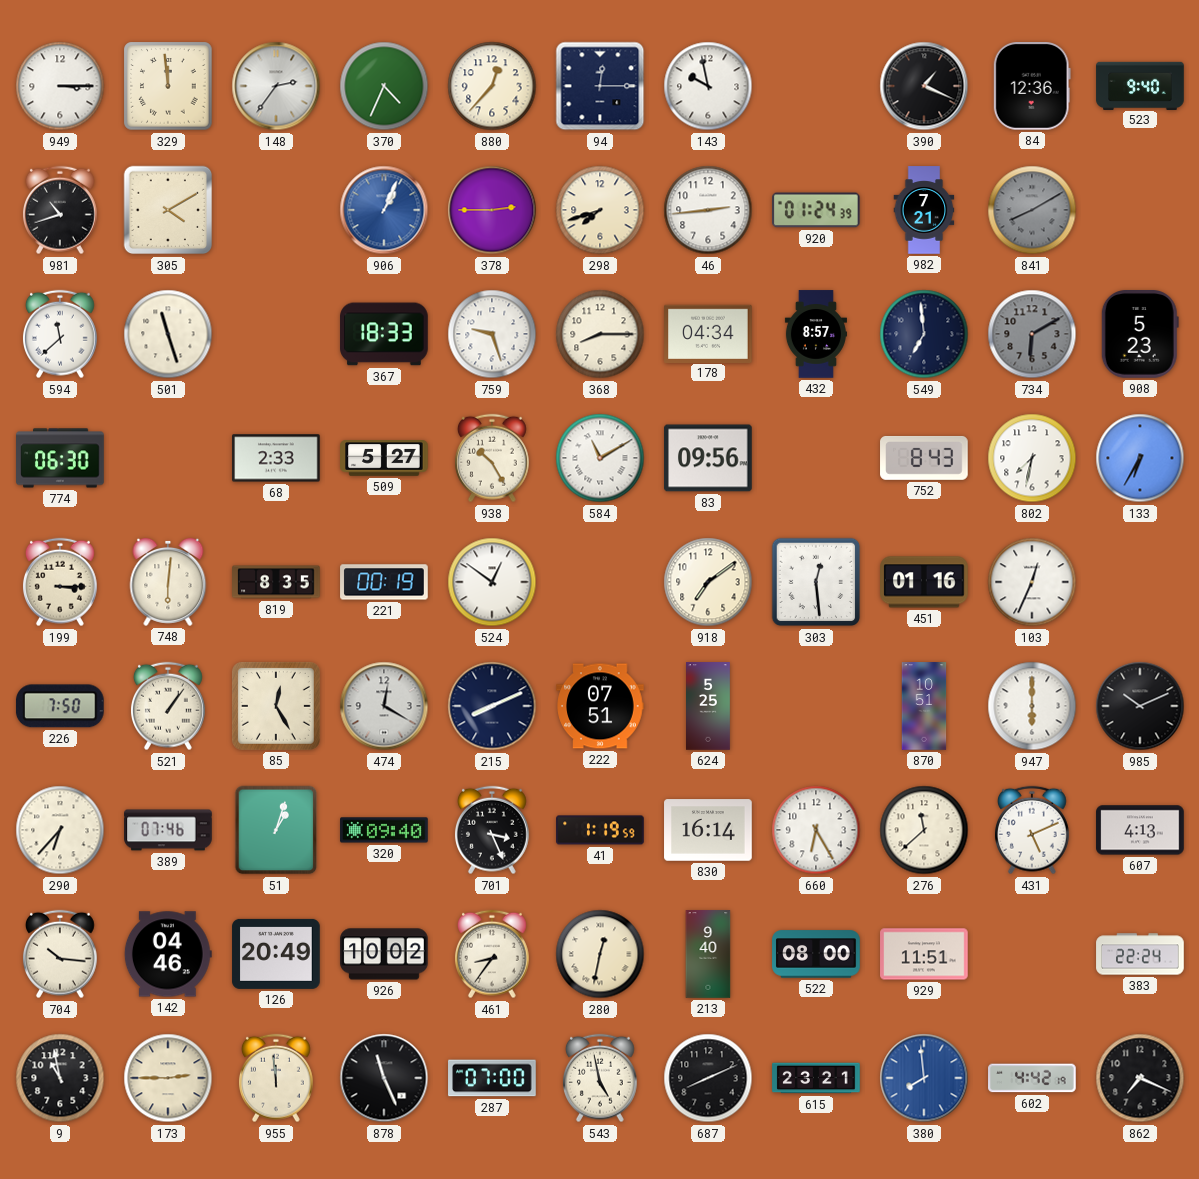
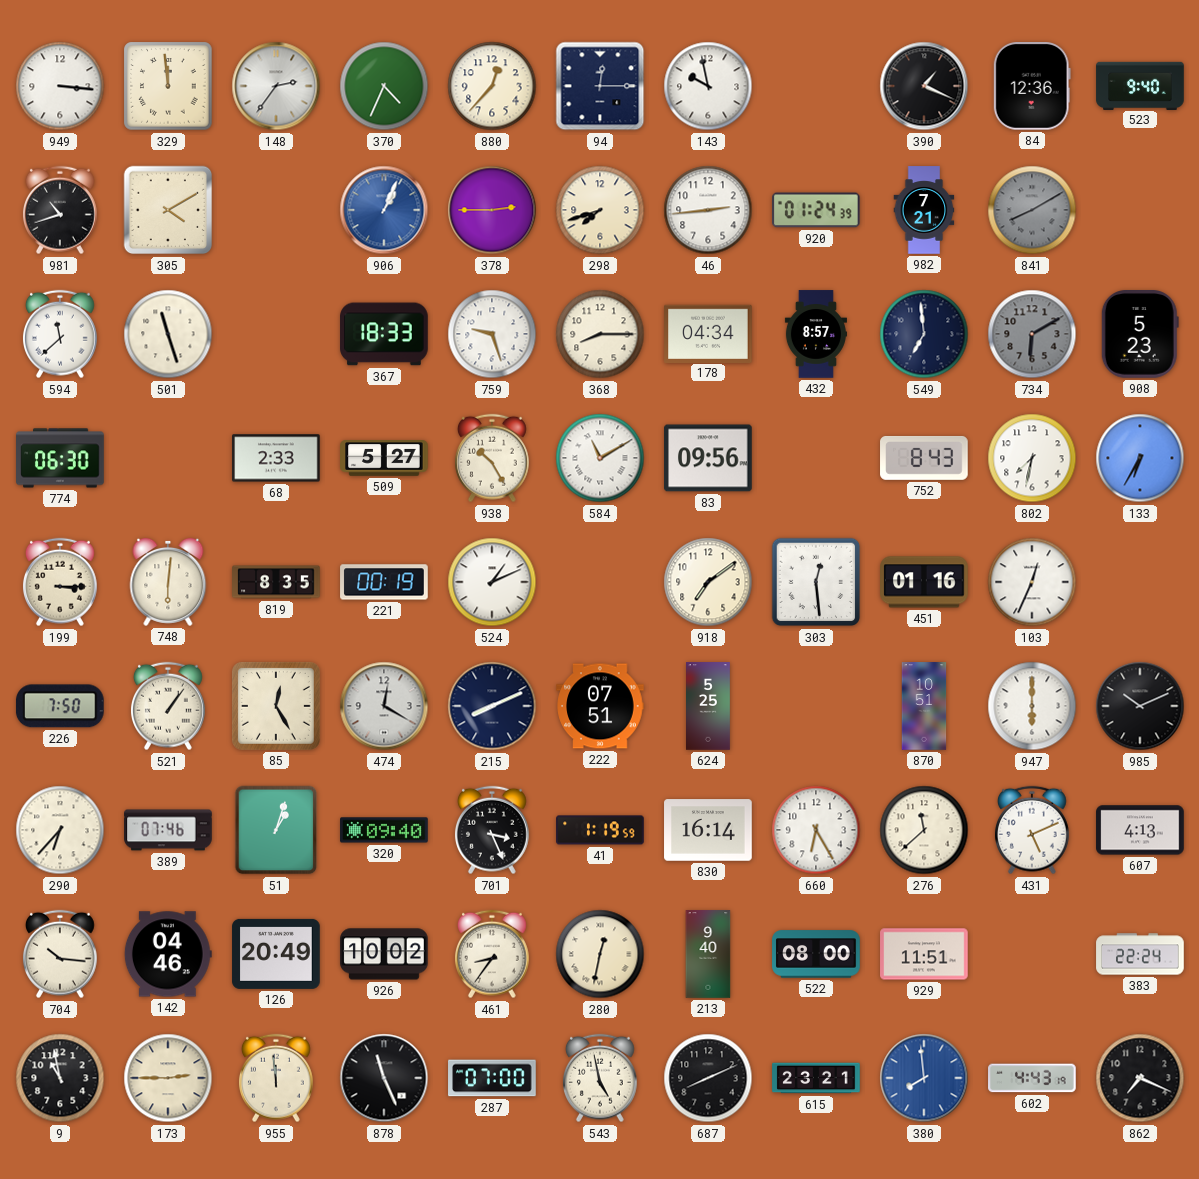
949: 3:15 -> 3:16
524: 12:51 -> 1:11
602: 4:42 -> 4:43
